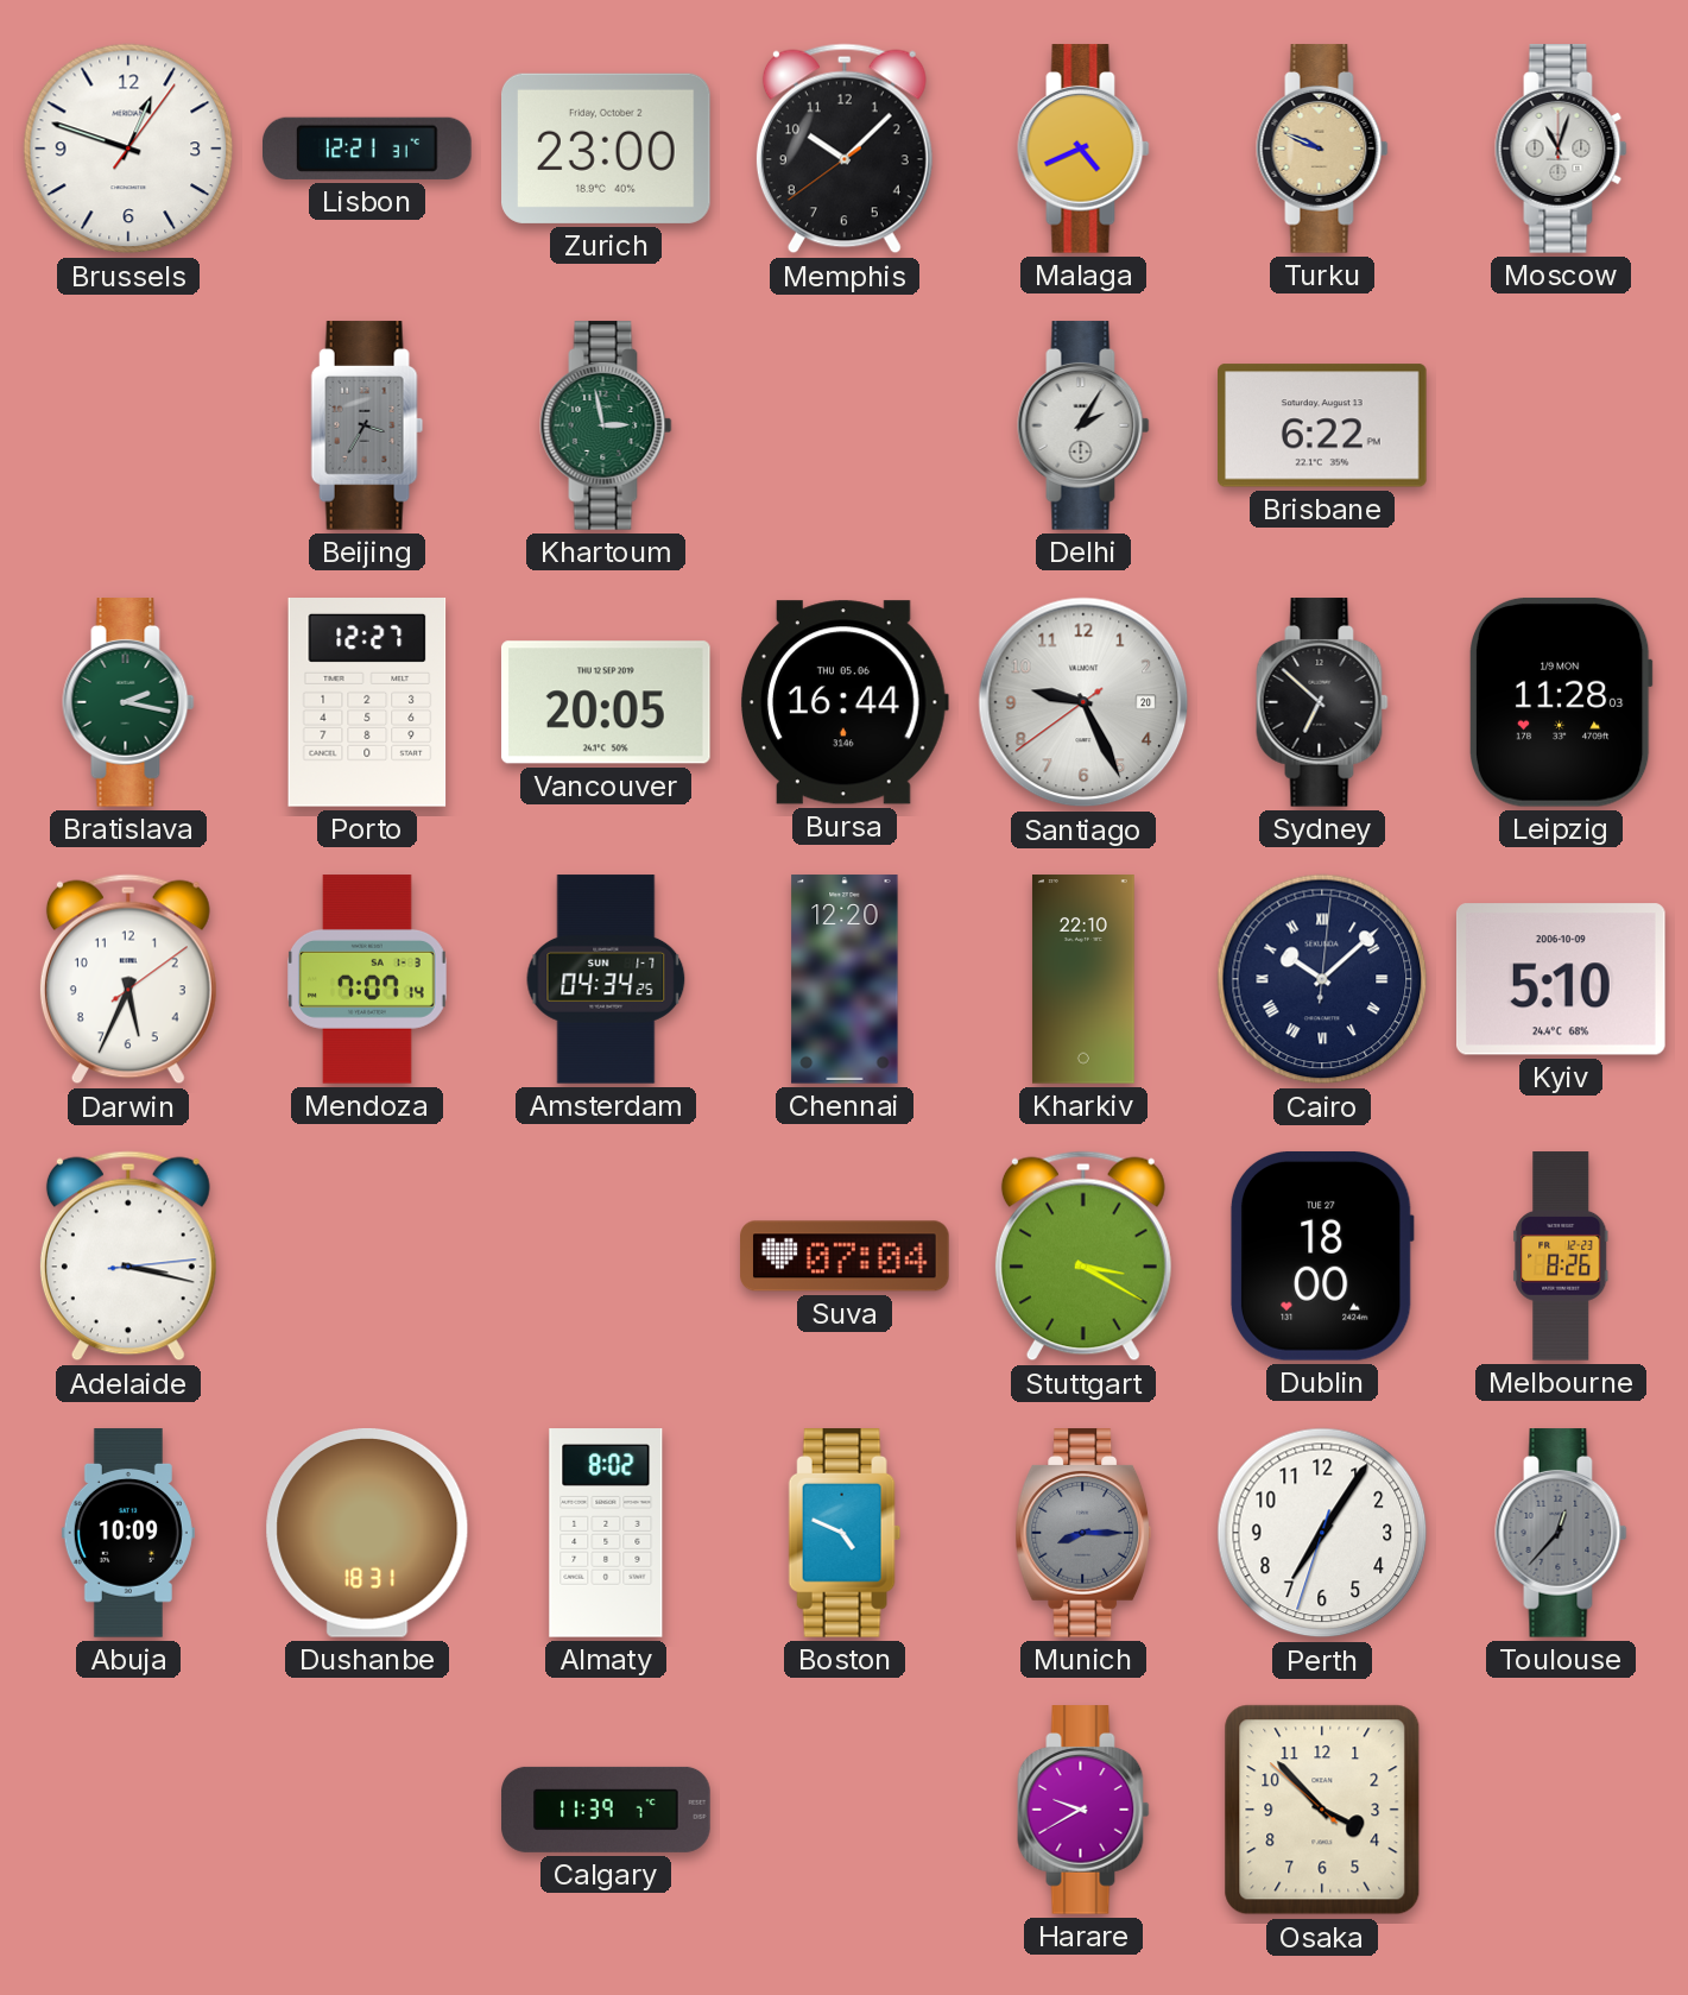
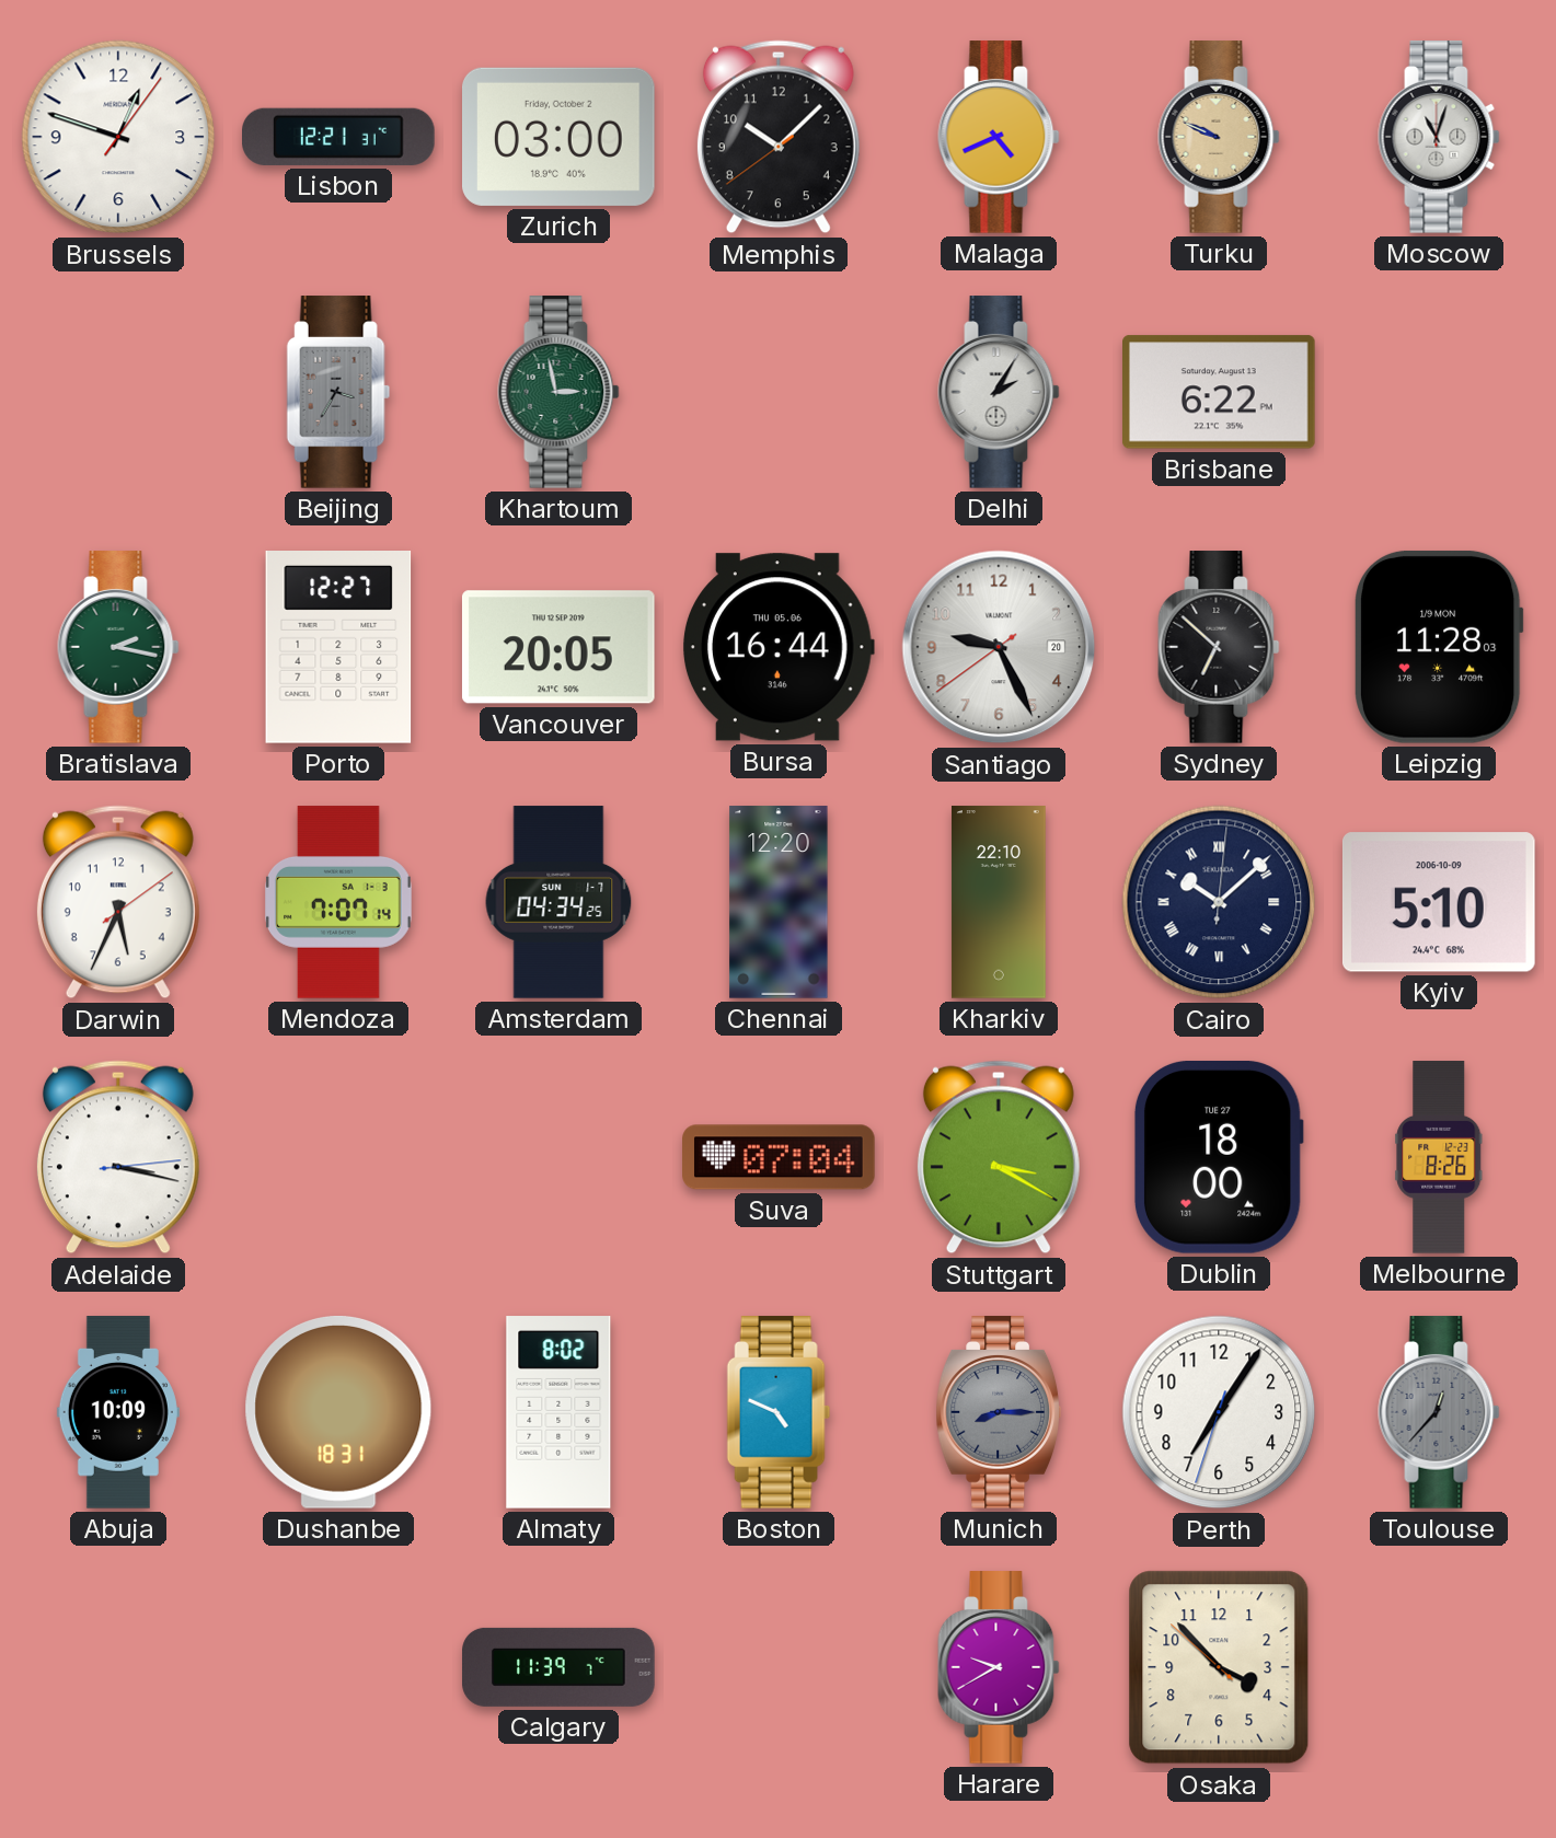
Zurich: 23:00 -> 03:00
